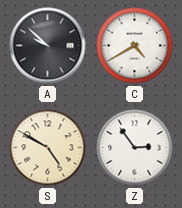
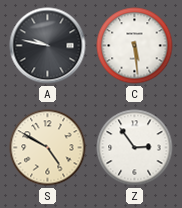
A: 9:52 -> 9:47
C: 4:40 -> 5:29
